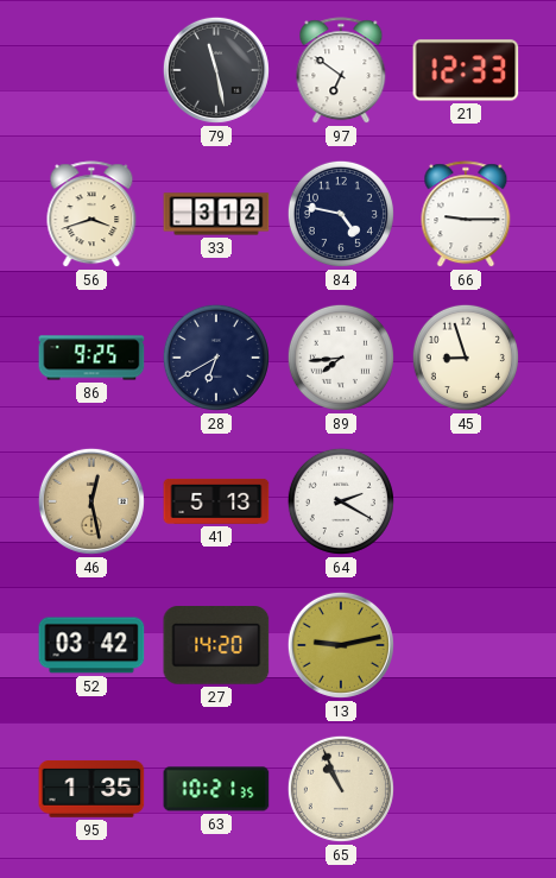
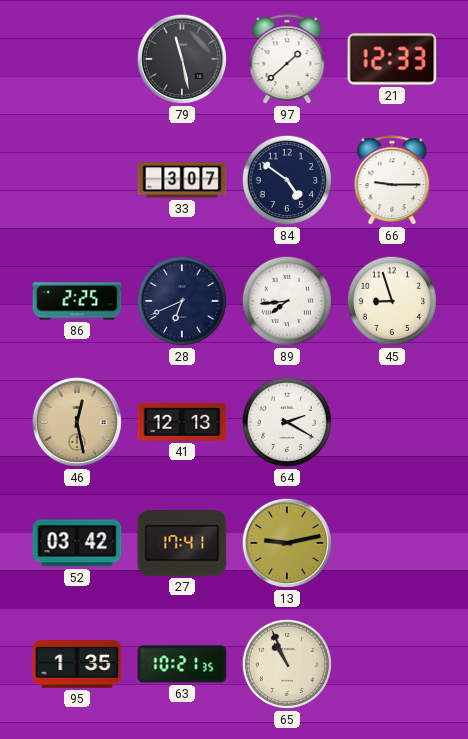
97: 6:51 -> 1:38
56: 3:42 -> none
33: 3:12 -> 3:07
84: 4:47 -> 4:51
86: 9:25 -> 2:25
28: 6:40 -> 6:41
41: 5:13 -> 12:13
27: 14:20 -> 17:41
